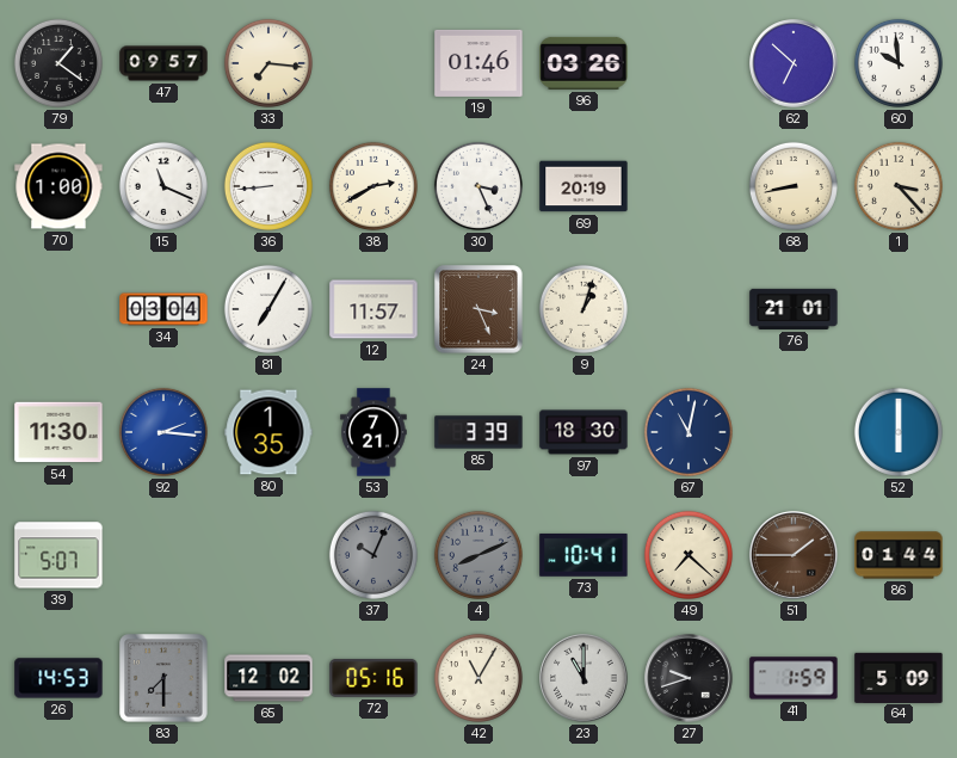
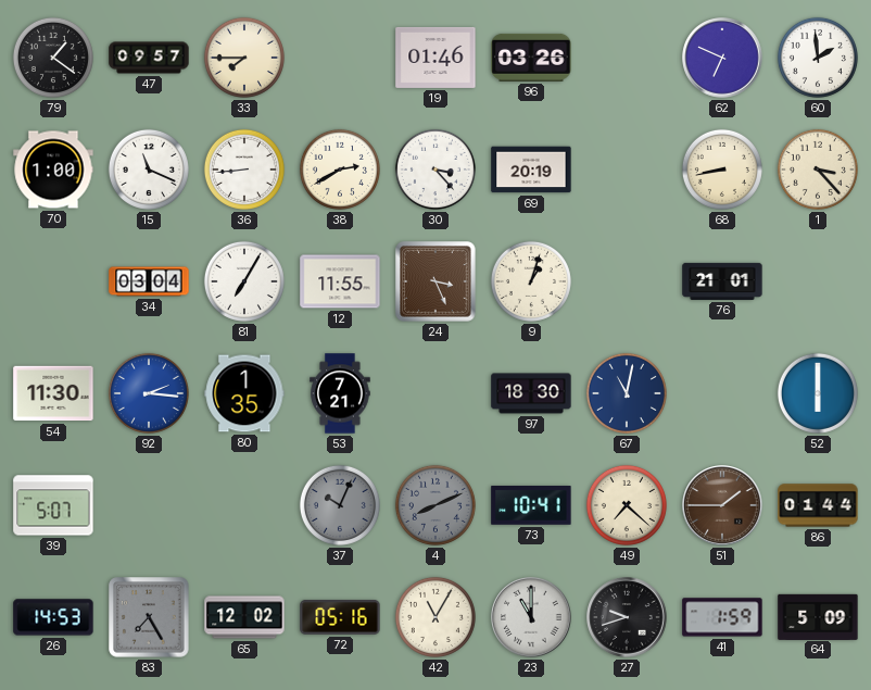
33: 7:16 -> 7:45
62: 6:52 -> 6:49
60: 9:59 -> 1:59
30: 3:26 -> 3:23
12: 11:57 -> 11:55
85: 3:39 -> none
83: 7:30 -> 7:25
